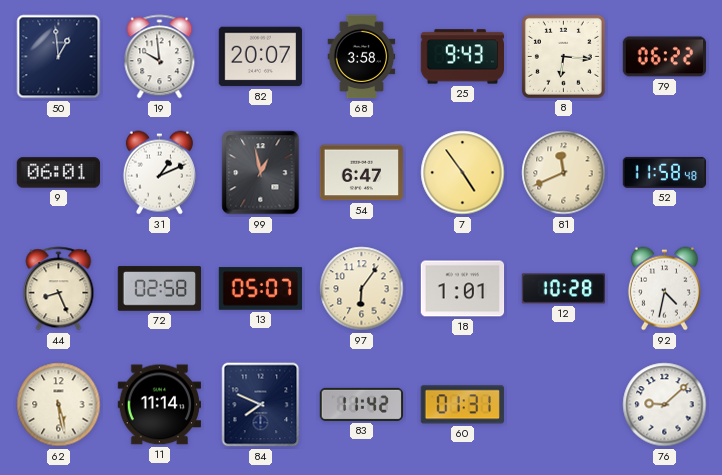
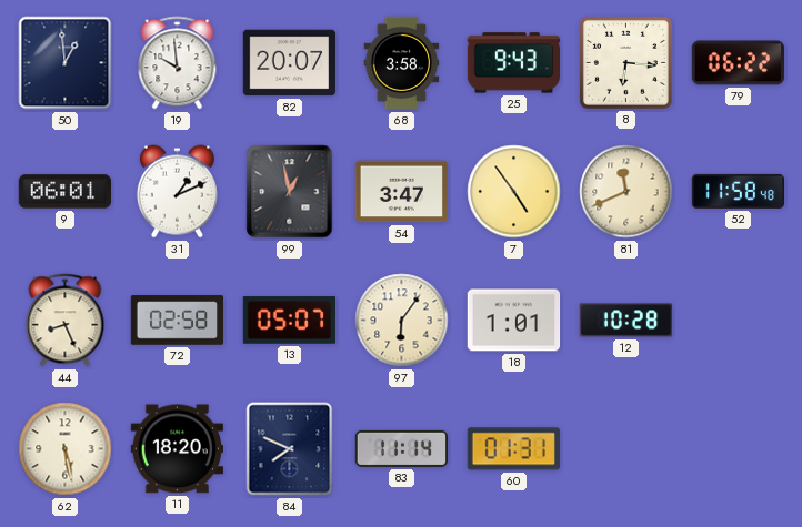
54: 6:47 -> 3:47
92: 4:32 -> none
11: 11:14 -> 18:20
83: 11:42 -> 11:14
76: 9:08 -> none
